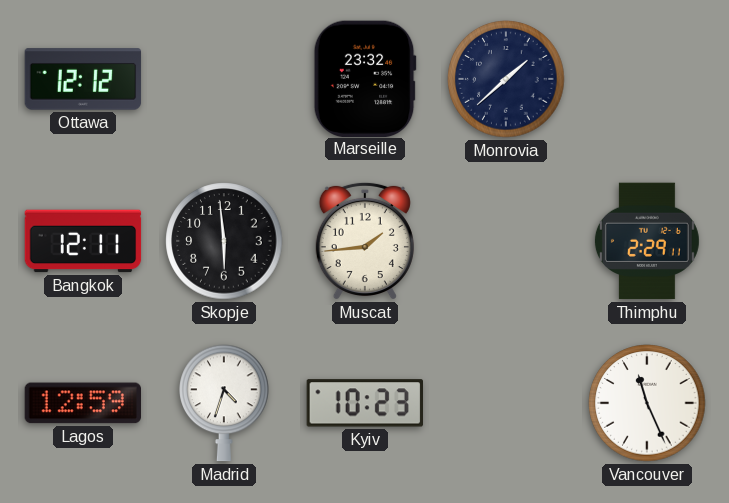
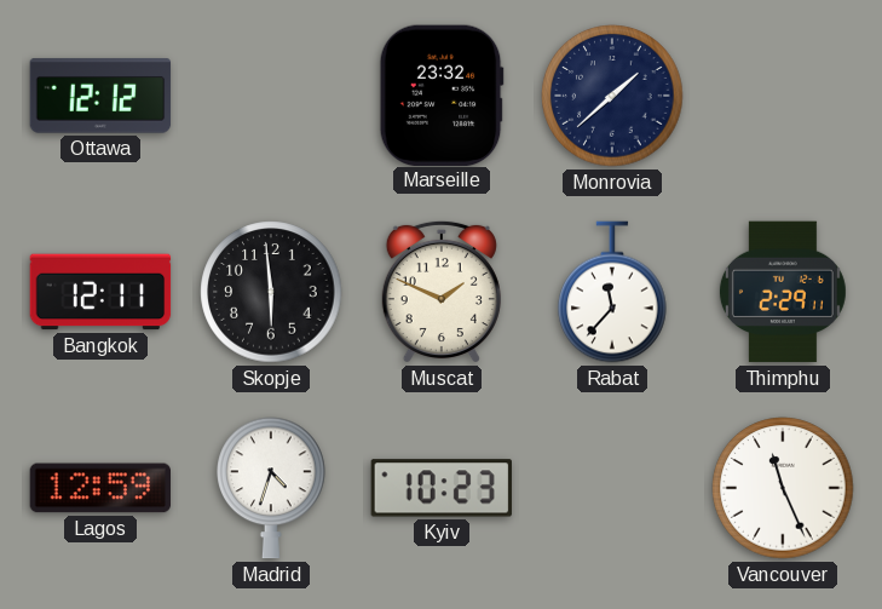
Muscat: 1:44 -> 1:49
Rabat: none -> 11:37
